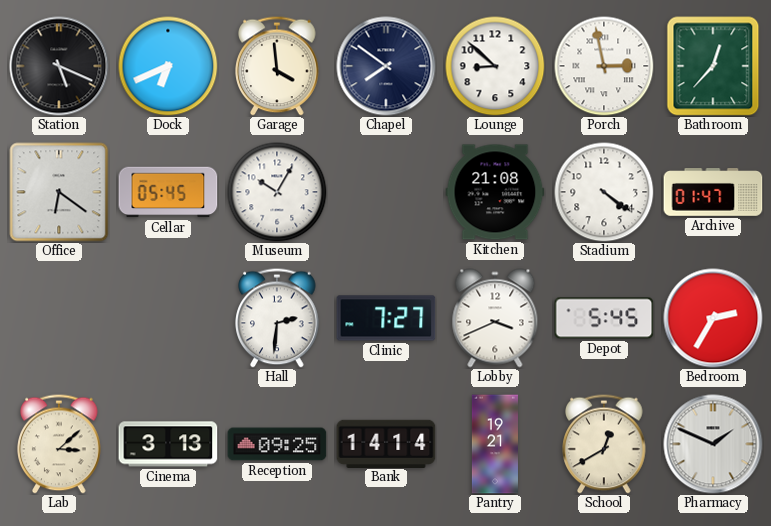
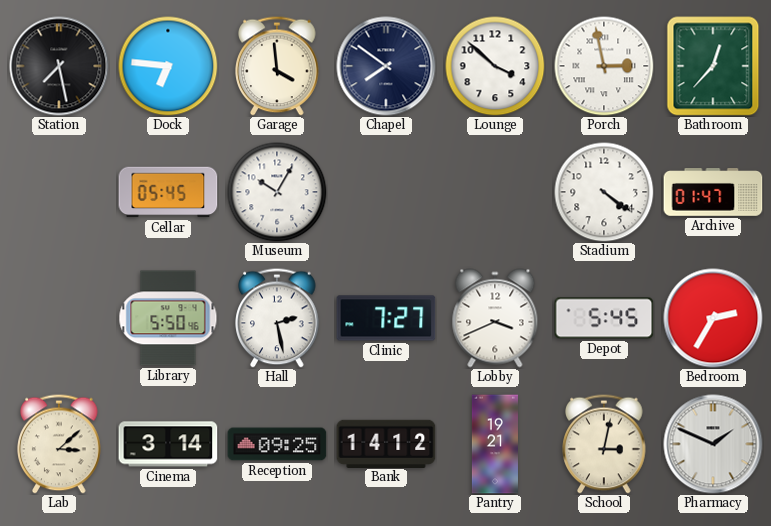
Station: 5:19 -> 7:28
Dock: 6:41 -> 6:46
Lounge: 8:52 -> 3:52
Office: 6:21 -> none
Kitchen: 21:08 -> none
Library: none -> 5:50
Hall: 2:31 -> 2:28
Cinema: 3:13 -> 3:14
Bank: 14:14 -> 14:12
School: 12:40 -> 3:02
